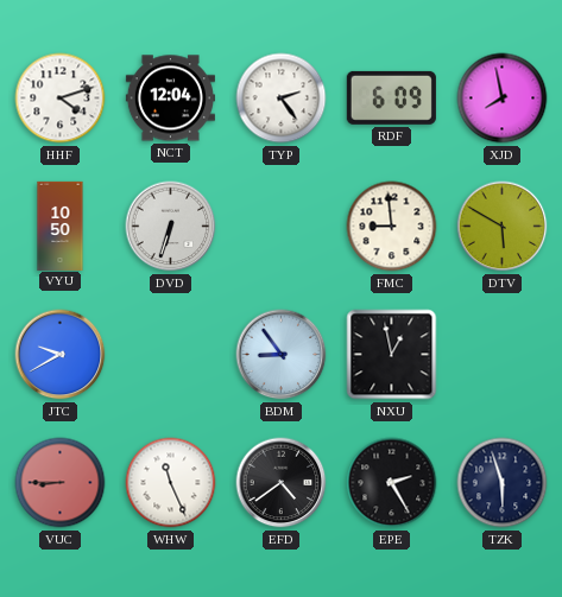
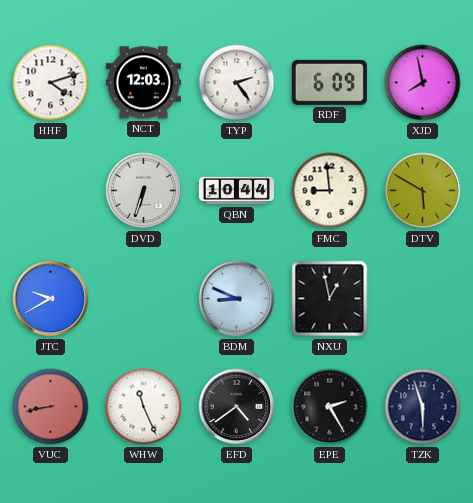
NCT: 12:04 -> 12:03
VYU: 10:50 -> none
QBN: none -> 10:44
BDM: 8:54 -> 8:49
VUC: 8:45 -> 8:43
